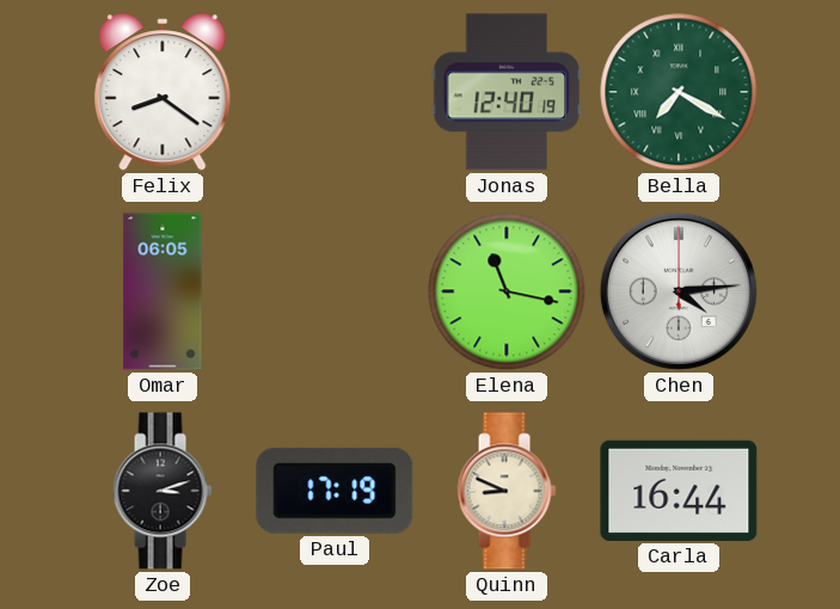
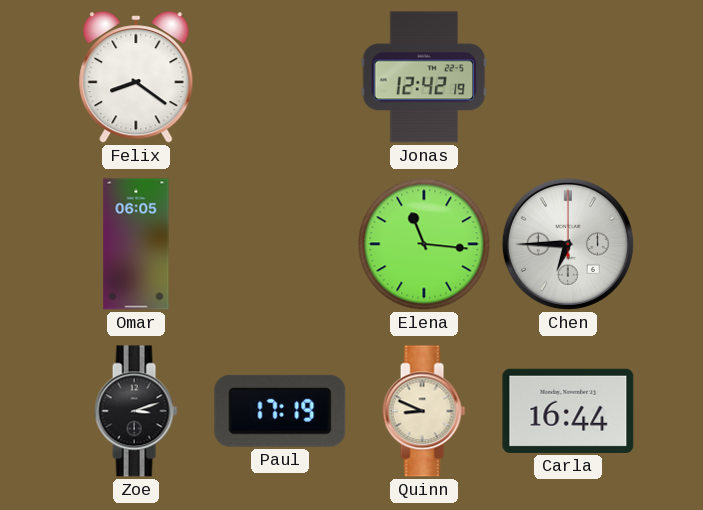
Jonas: 12:40 -> 12:42
Bella: 7:20 -> none
Elena: 11:17 -> 11:16
Chen: 4:14 -> 6:45
